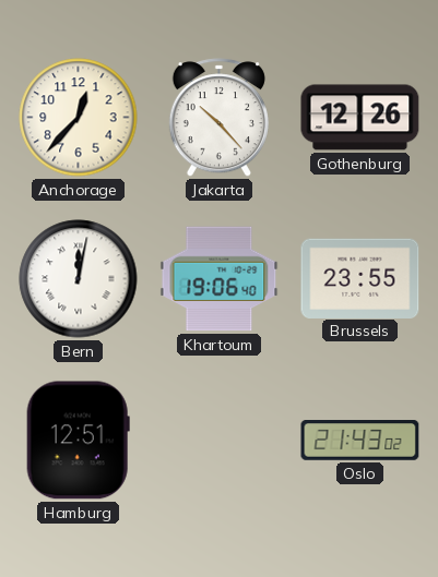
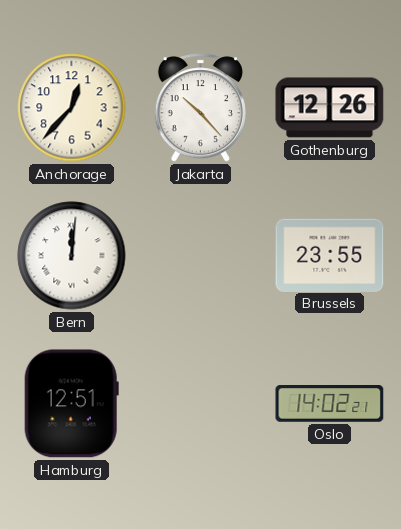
Bern: 12:02 -> 12:01
Khartoum: 19:06 -> none
Oslo: 21:43 -> 14:02
